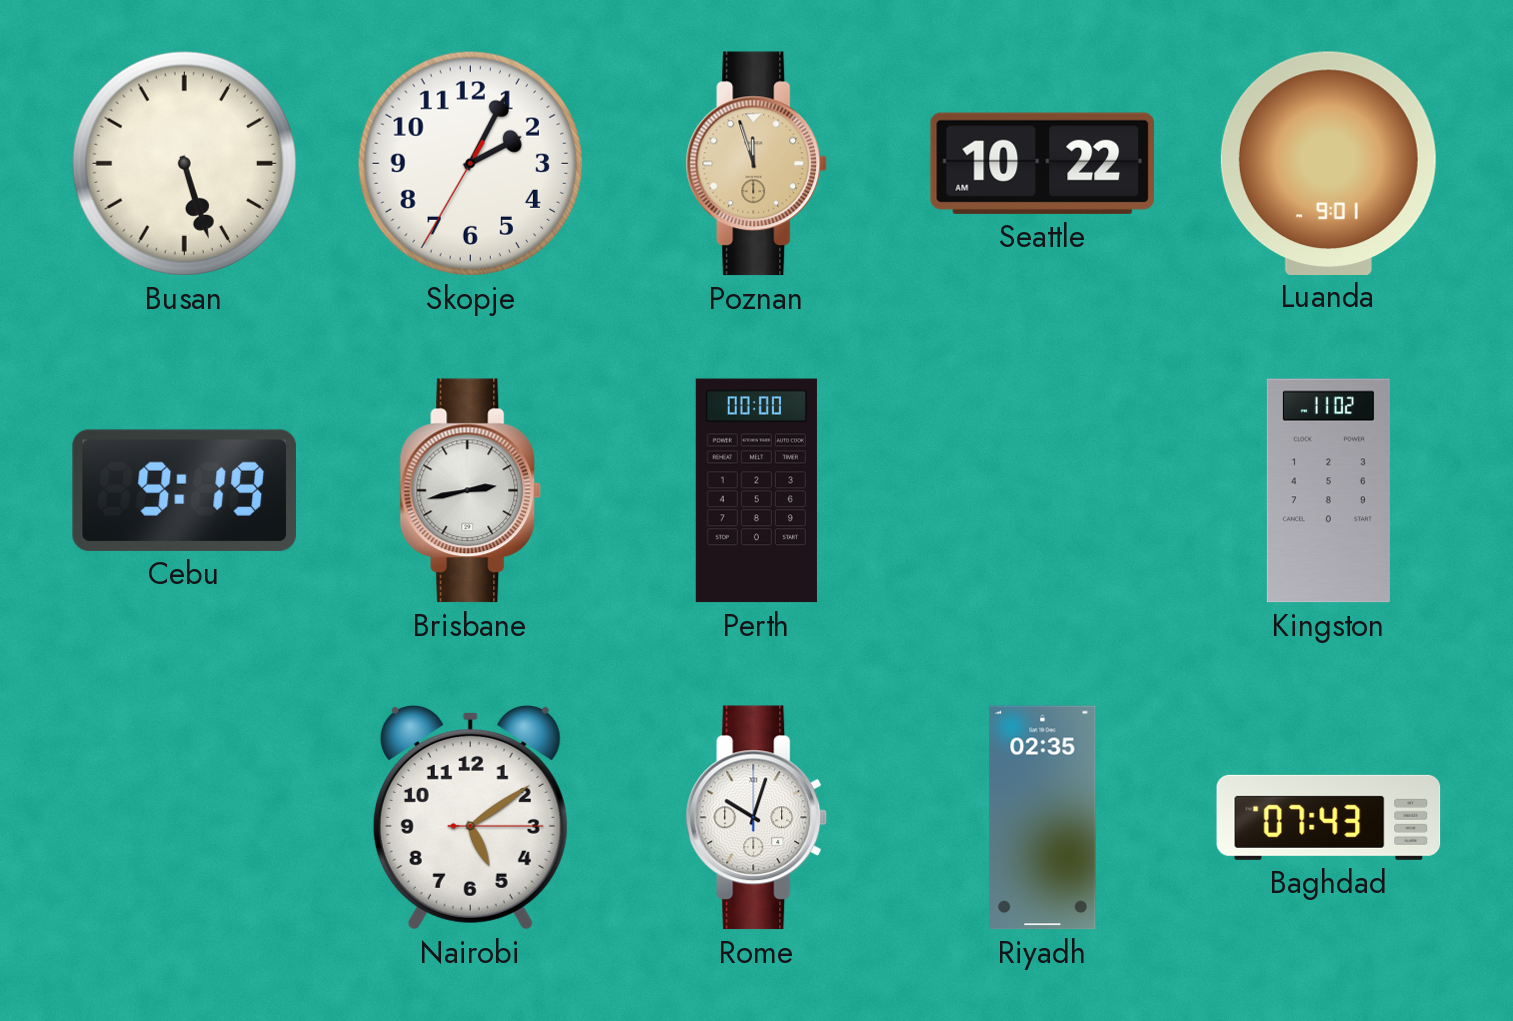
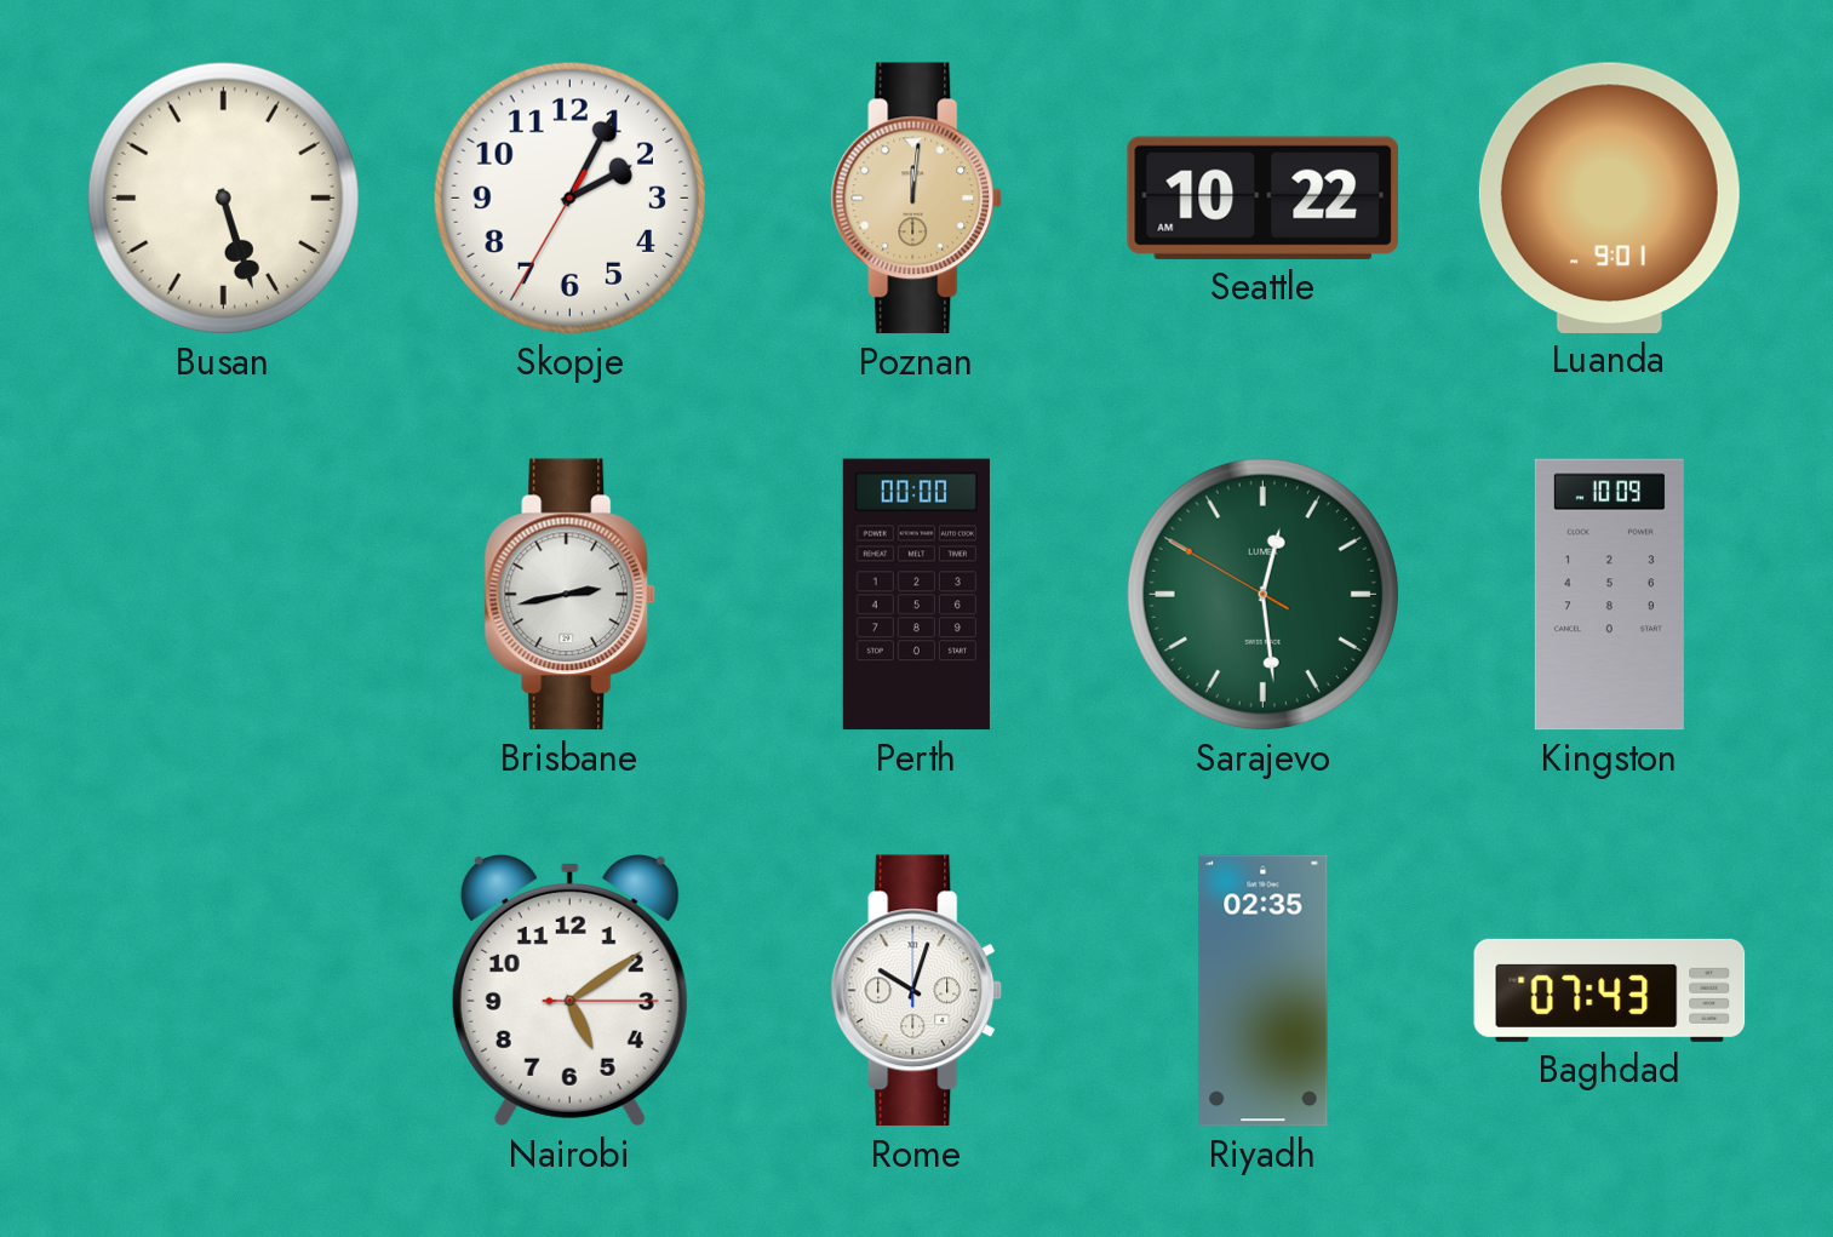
Poznan: 11:57 -> 12:01
Cebu: 9:19 -> none
Sarajevo: none -> 12:28
Kingston: 11:02 -> 10:09
